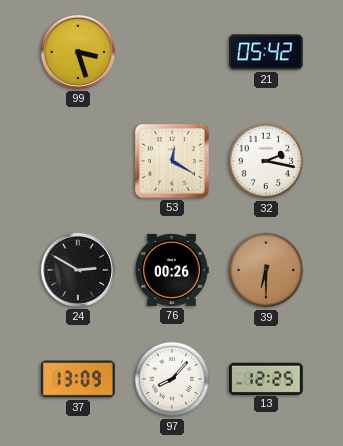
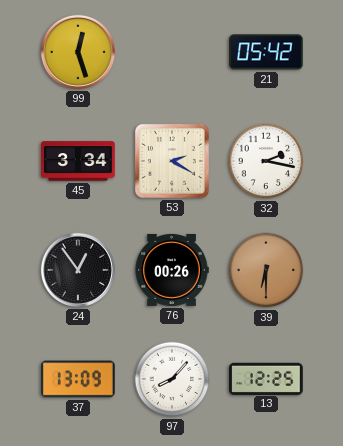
99: 3:27 -> 12:27
45: none -> 3:34
53: 12:20 -> 2:20
24: 2:50 -> 12:54
